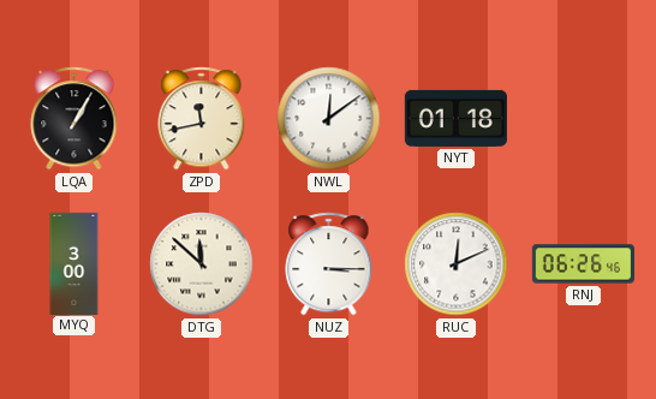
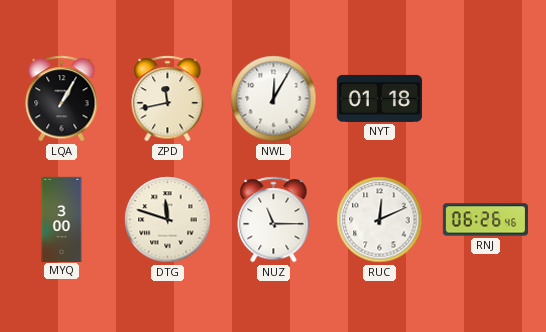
NWL: 12:09 -> 12:05
DTG: 11:52 -> 11:48
NUZ: 3:15 -> 11:15
